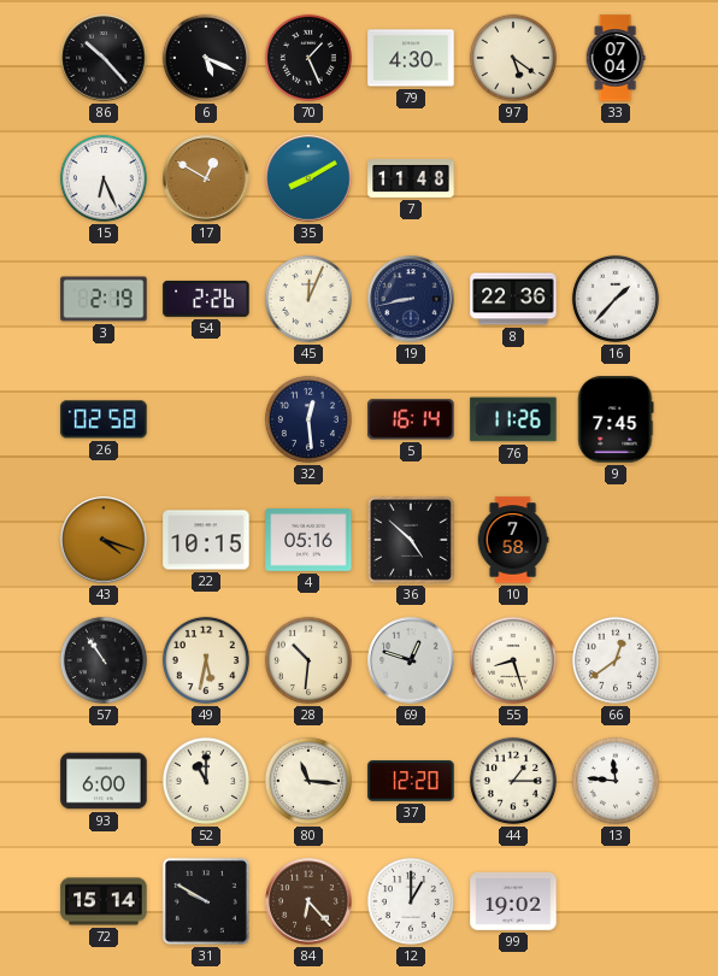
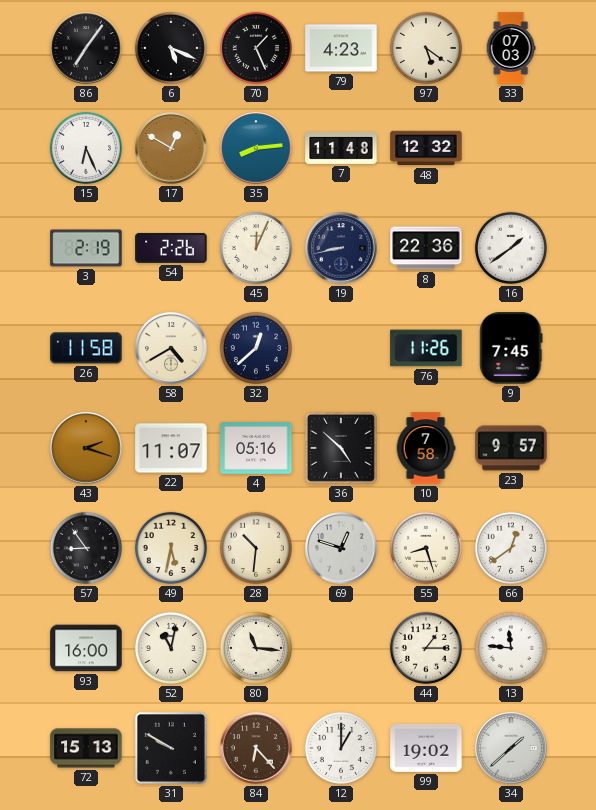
86: 10:23 -> 7:06
79: 4:30 -> 4:23
33: 07:04 -> 07:03
35: 8:10 -> 8:14
48: none -> 12:32
16: 1:37 -> 1:39
26: 02:58 -> 11:58
58: none -> 4:40
32: 12:29 -> 12:38
5: 16:14 -> none
43: 4:18 -> 2:18
22: 10:15 -> 11:07
23: none -> 9:57
57: 10:54 -> 8:54
93: 6:00 -> 16:00
52: 11:00 -> 11:02
37: 12:20 -> none
72: 15:14 -> 15:13
34: none -> 1:38
